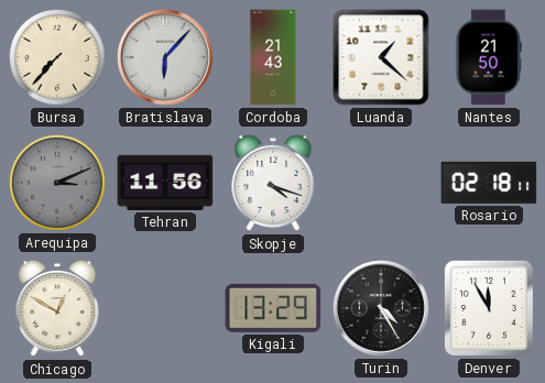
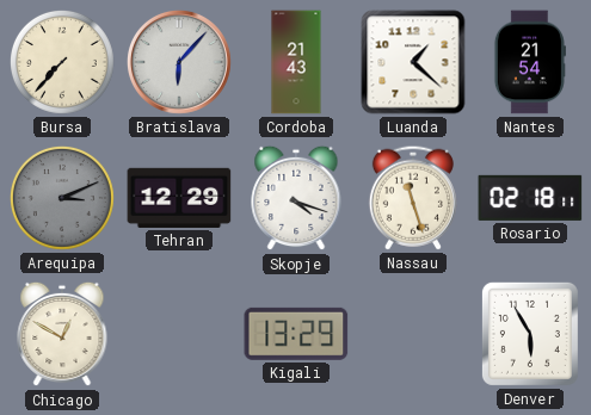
Nantes: 21:50 -> 21:54
Tehran: 11:56 -> 12:29
Nassau: none -> 11:27
Turin: 4:25 -> none
Denver: 11:55 -> 5:55
